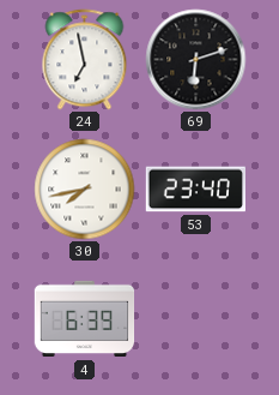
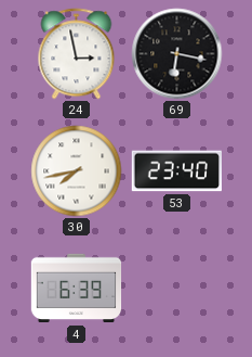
24: 6:58 -> 2:58
69: 6:12 -> 6:17
